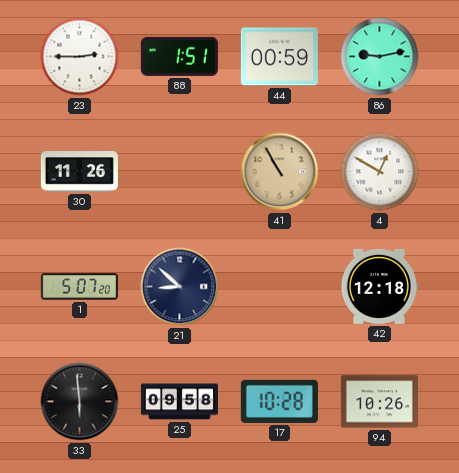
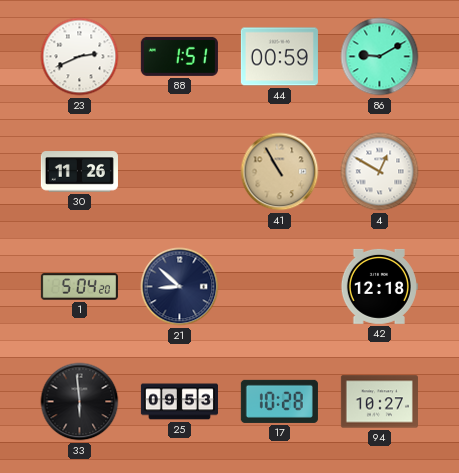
23: 2:45 -> 2:41
86: 9:13 -> 9:10
1: 5:07 -> 5:04
25: 09:58 -> 09:53
94: 10:26 -> 10:27
